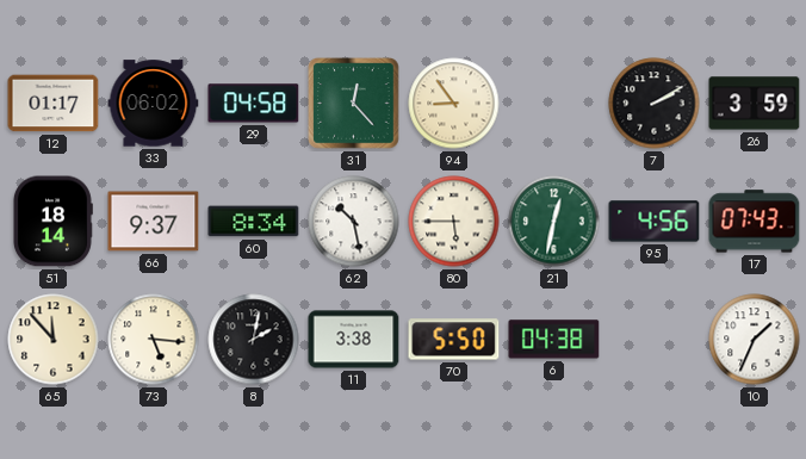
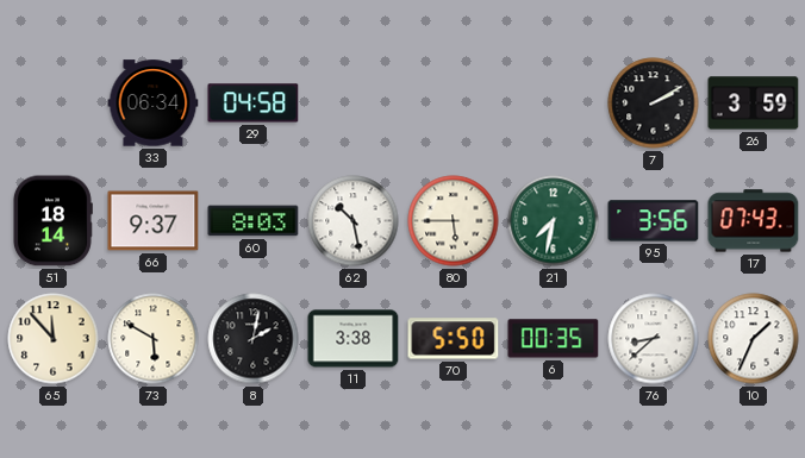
12: 01:17 -> none
33: 06:02 -> 06:34
31: 12:23 -> none
94: 8:54 -> none
60: 8:34 -> 8:03
21: 12:32 -> 7:32
95: 4:56 -> 3:56
73: 5:16 -> 5:50
6: 04:38 -> 00:35
76: none -> 8:38
